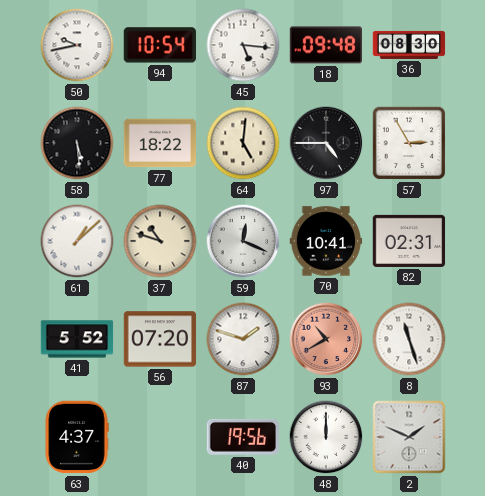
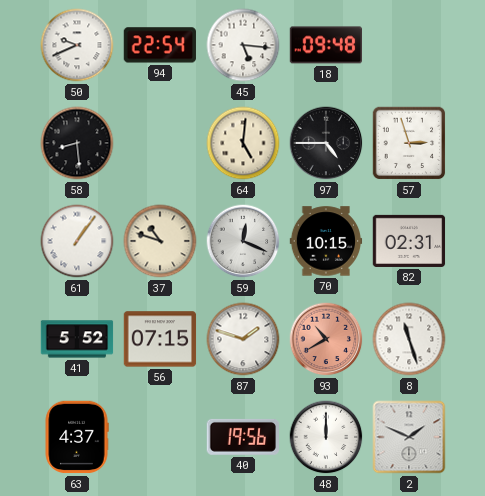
50: 9:43 -> 9:41
94: 10:54 -> 22:54
36: 08:30 -> none
58: 5:29 -> 8:29
77: 18:22 -> none
57: 2:55 -> 2:57
61: 1:08 -> 1:06
70: 10:41 -> 10:15
56: 07:20 -> 07:15
